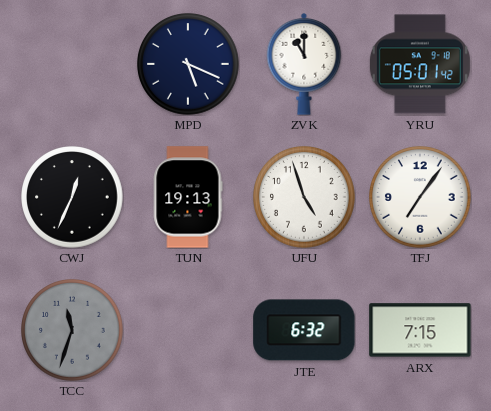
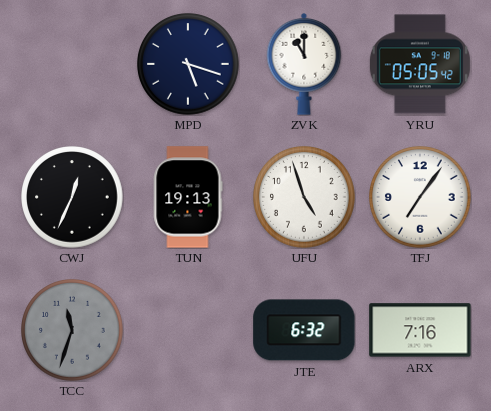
MPD: 5:19 -> 5:18
YRU: 05:01 -> 05:05
ARX: 7:15 -> 7:16
